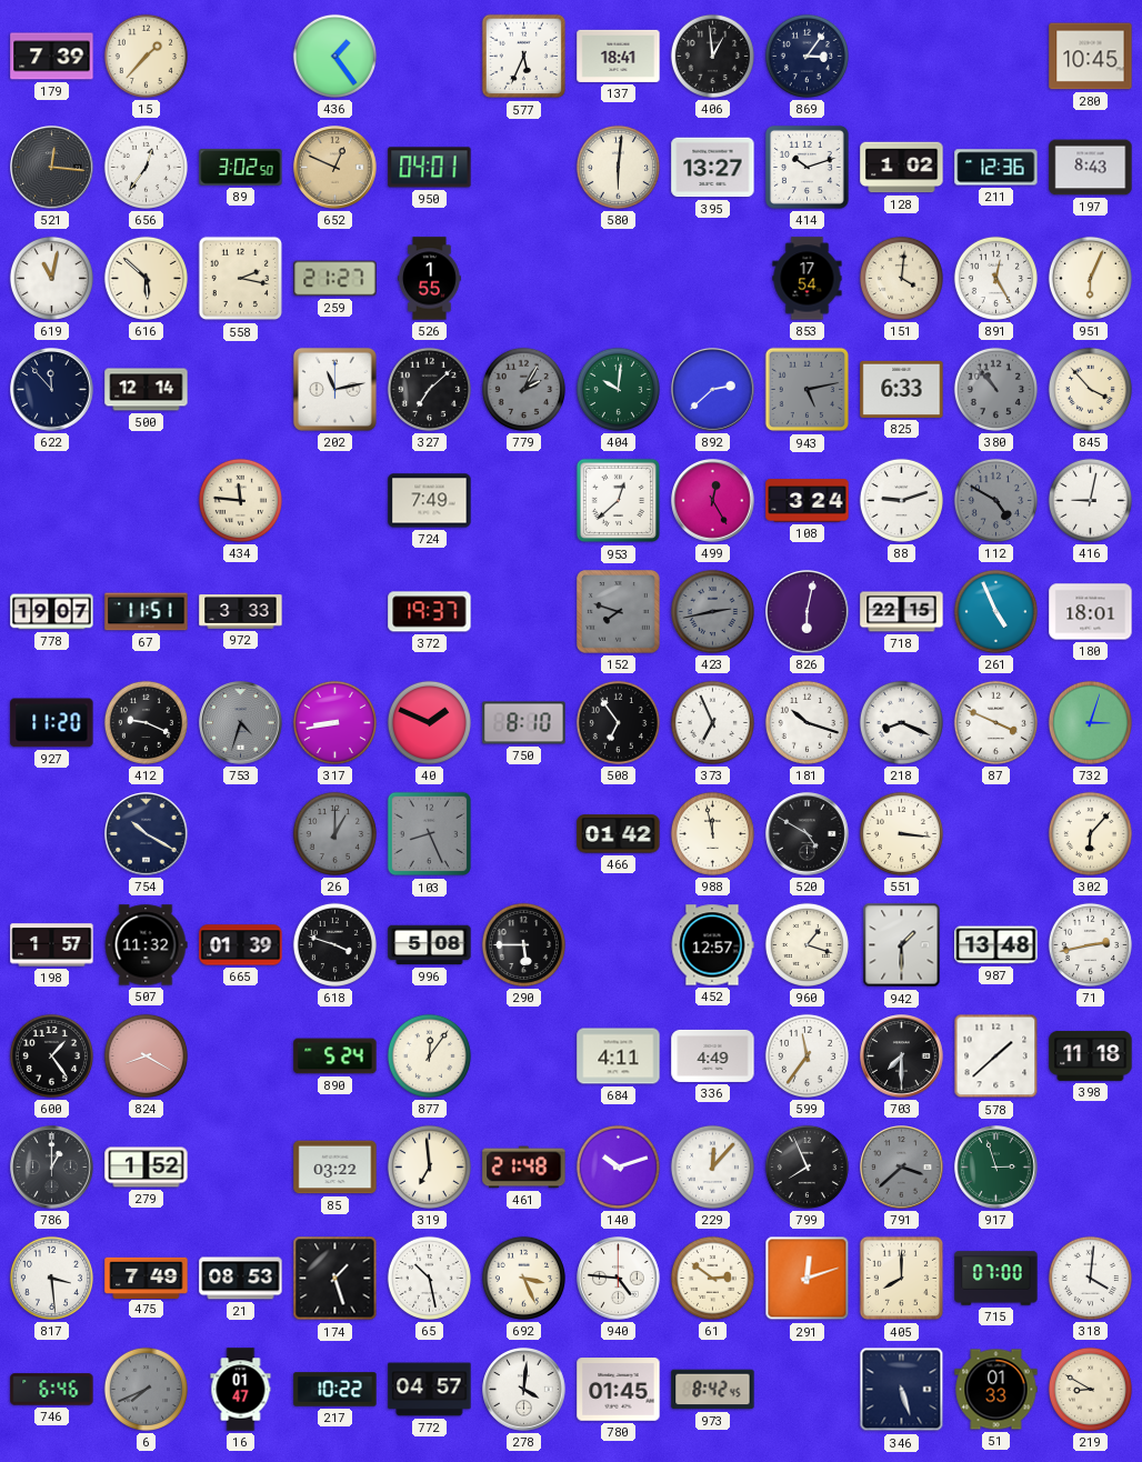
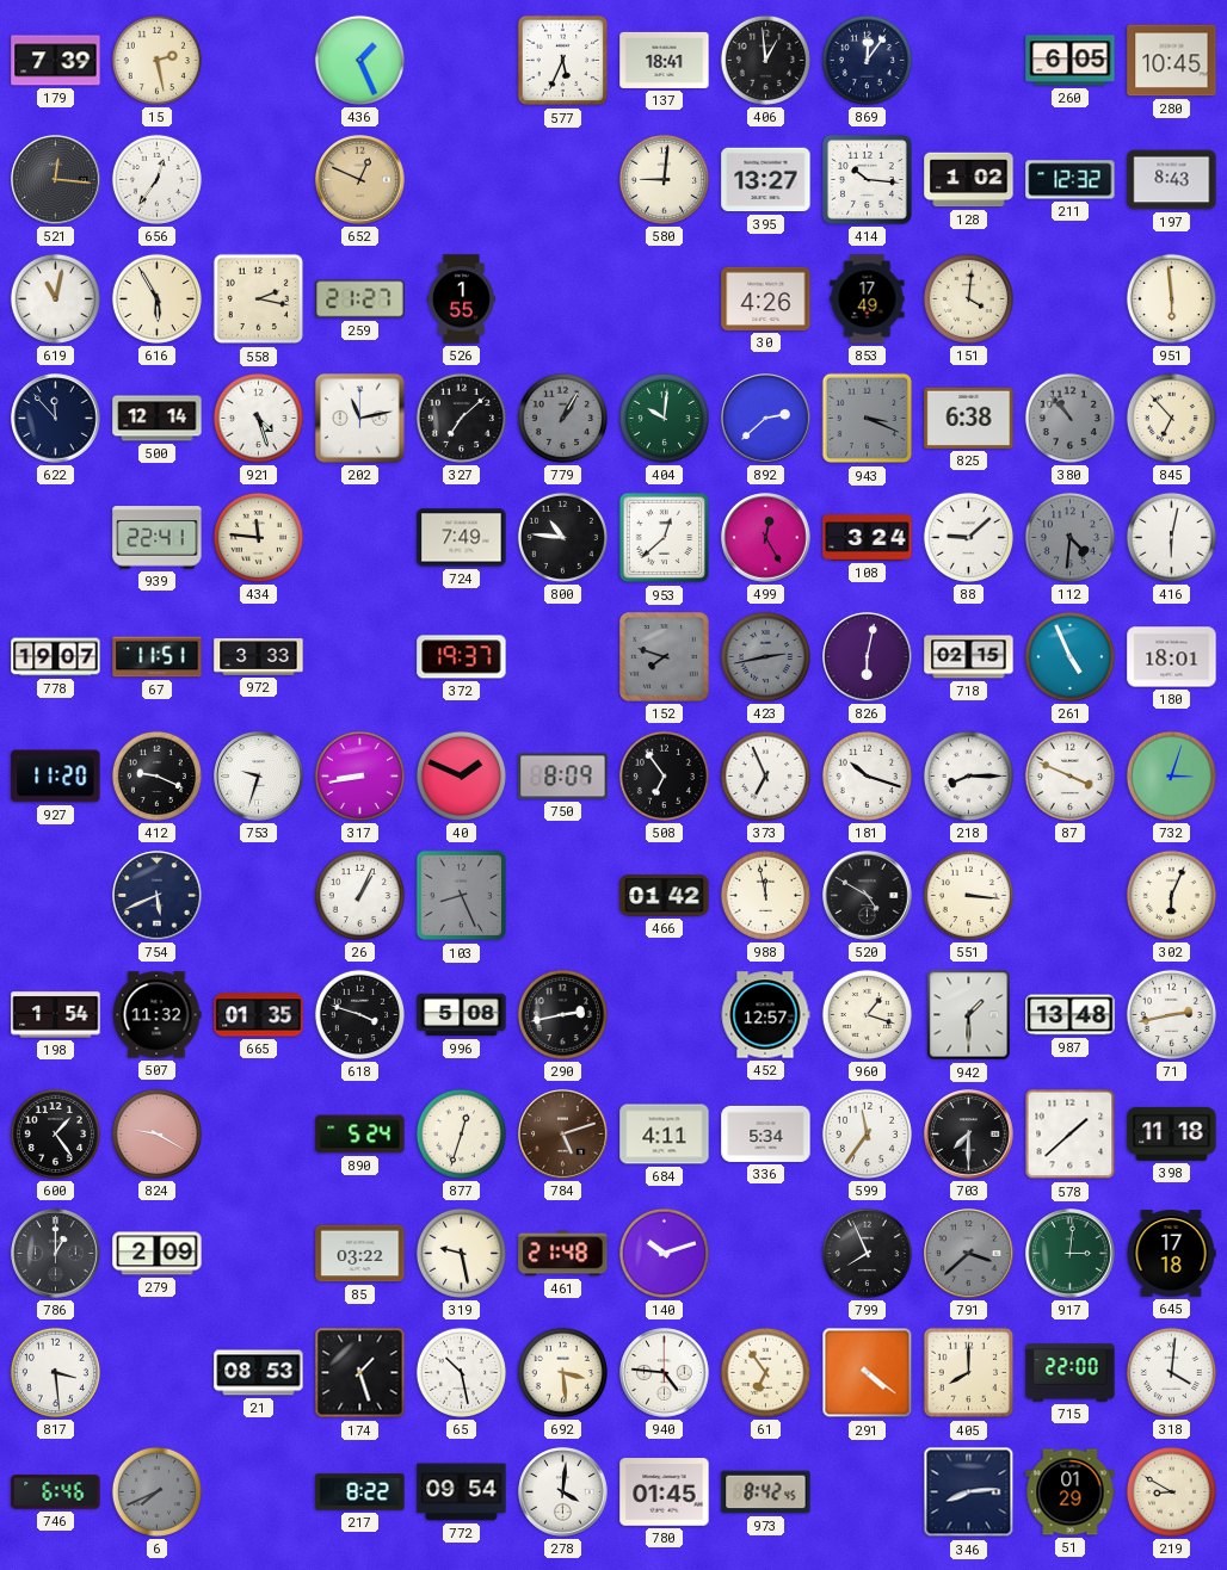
15: 1:37 -> 2:28
436: 1:24 -> 1:26
869: 3:06 -> 12:06
260: none -> 6:05
89: 3:02 -> none
950: 04:01 -> none
580: 6:01 -> 9:01
414: 10:12 -> 10:16
211: 12:36 -> 12:32
616: 5:52 -> 5:55
30: none -> 4:26
853: 17:54 -> 17:49
891: 12:25 -> none
951: 6:04 -> 5:59
921: none -> 4:27
779: 2:05 -> 1:05
943: 5:13 -> 3:19
825: 6:33 -> 6:38
845: 3:53 -> 6:53
939: none -> 22:41
800: none -> 10:46
88: 9:12 -> 9:08
112: 4:50 -> 4:31
416: 9:02 -> 6:02
718: 22:15 -> 02:15
753: 4:33 -> 9:33
753 dial: grey -> white
750: 8:10 -> 8:09
218: 8:19 -> 8:15
754: 10:20 -> 5:41
26: 1:00 -> 1:04
26 dial: grey -> white
302: 6:07 -> 6:04
198: 1:57 -> 1:54
665: 01:39 -> 01:35
290: 5:45 -> 2:43
824: 8:20 -> 9:20
877: 12:06 -> 12:33
784: none -> 5:12
336: 4:49 -> 5:34
279: 1:52 -> 2:09
319: 6:59 -> 9:28
229: 12:07 -> none
917: 2:57 -> 3:01
645: none -> 17:18
475: 7:49 -> none
692: 3:26 -> 3:29
61: 2:51 -> 6:54
291: 12:12 -> 4:21
715: 07:00 -> 22:00
16: 01:47 -> none
217: 10:22 -> 8:22
772: 04:57 -> 09:54
346: 5:27 -> 8:14
51: 01:33 -> 01:29
